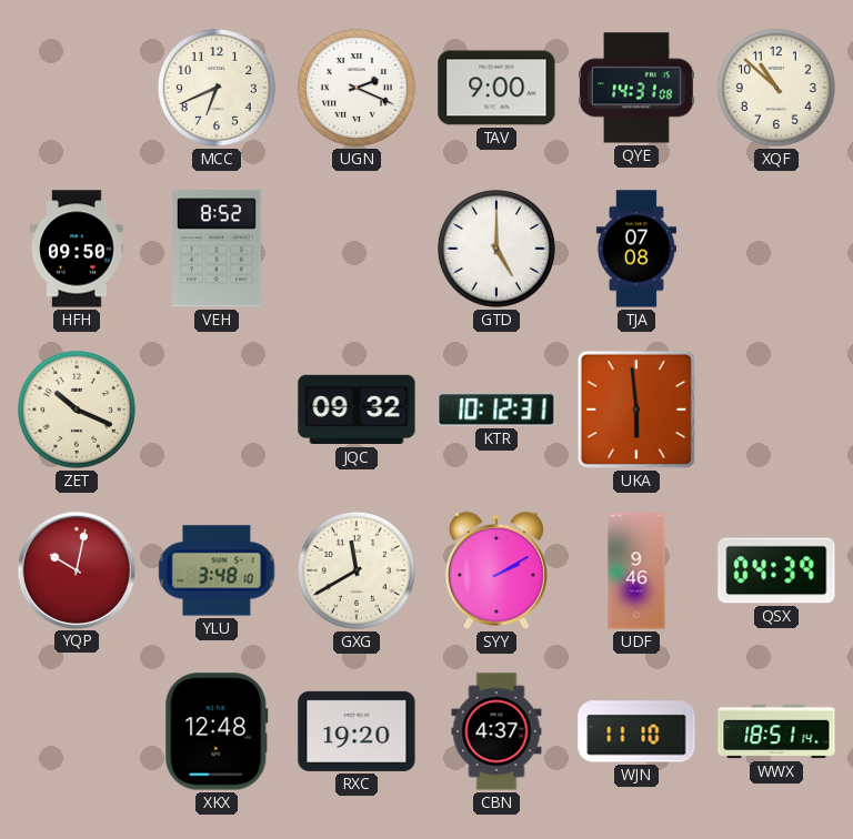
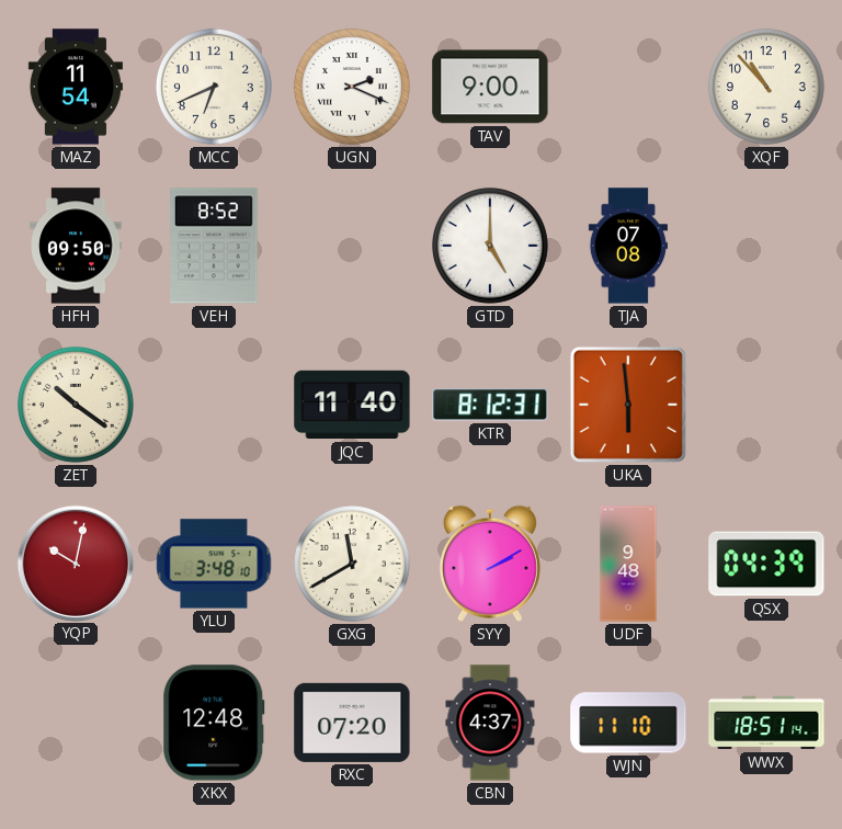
MAZ: none -> 11:54
QYE: 14:31 -> none
XQF: 10:52 -> 10:53
ZET: 10:19 -> 10:21
JQC: 09:32 -> 11:40
KTR: 10:12 -> 8:12
UDF: 9:46 -> 9:48
RXC: 19:20 -> 07:20
